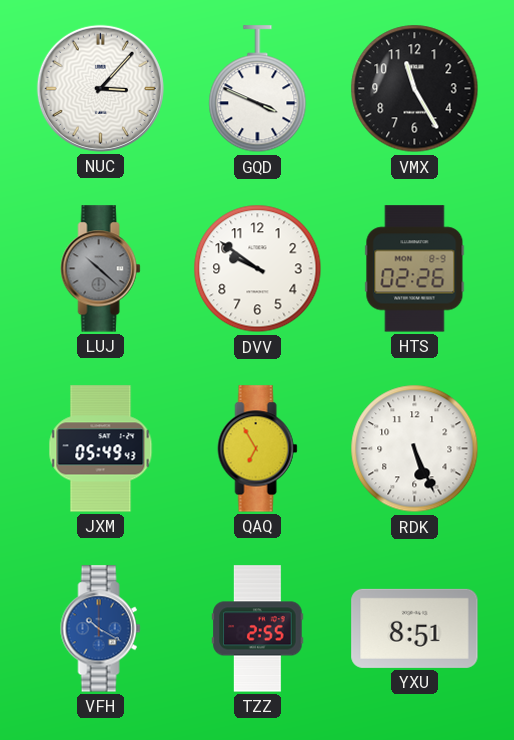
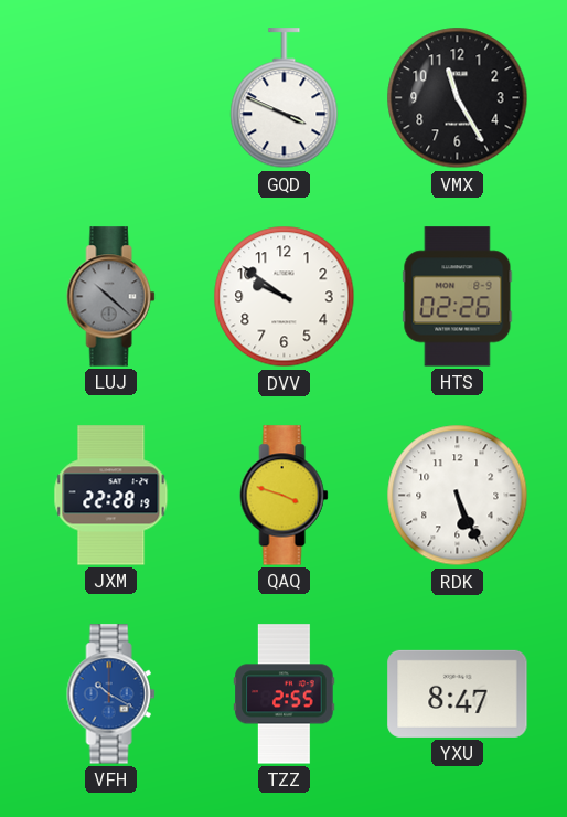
NUC: 3:07 -> none
JXM: 05:49 -> 22:28
QAQ: 6:55 -> 3:48
YXU: 8:51 -> 8:47
